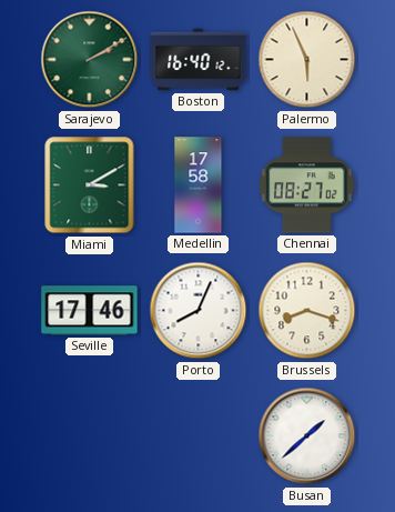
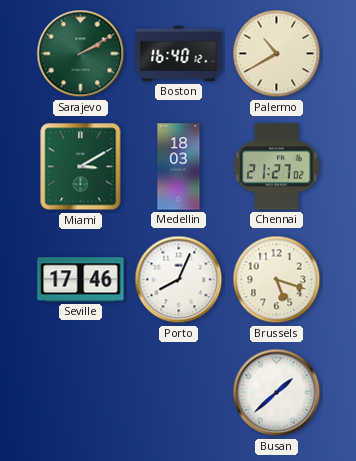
Palermo: 5:56 -> 10:40
Medellin: 17:58 -> 18:03
Chennai: 08:27 -> 21:27
Brussels: 8:18 -> 5:18
